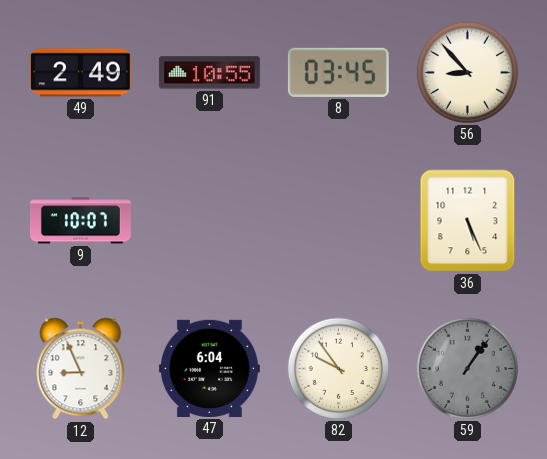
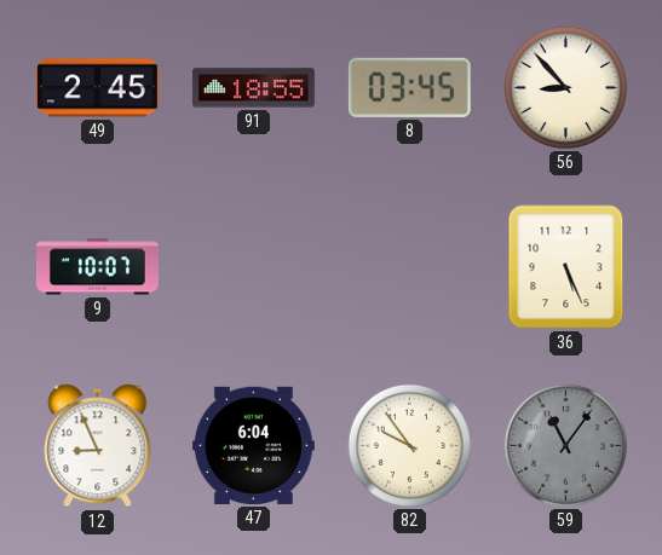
49: 2:49 -> 2:45
91: 10:55 -> 18:55
59: 1:06 -> 11:06
